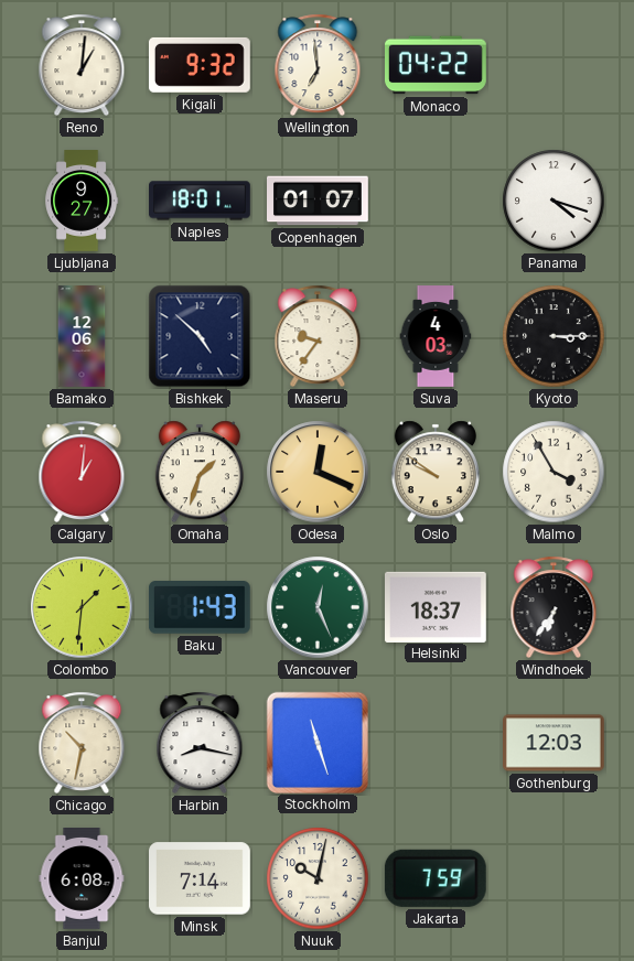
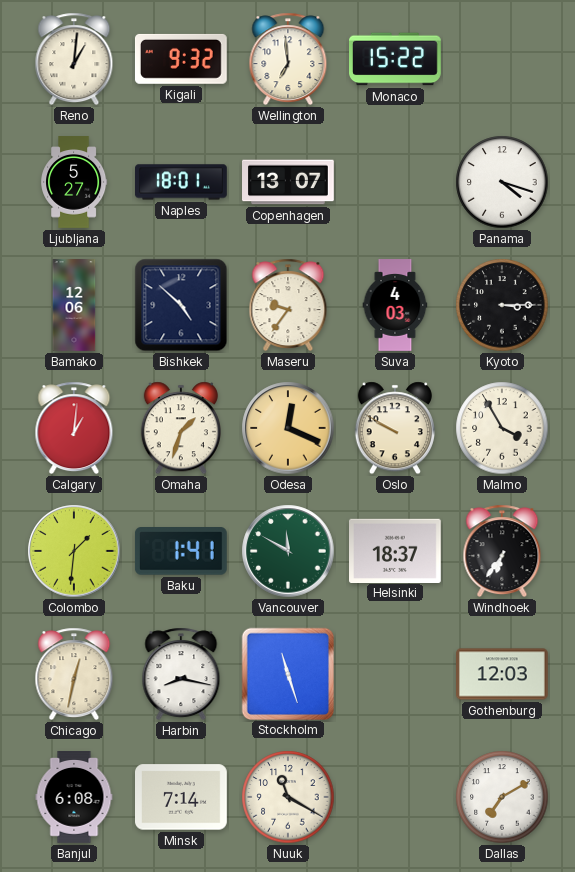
Monaco: 04:22 -> 15:22
Ljubljana: 9:27 -> 5:27
Copenhagen: 01:07 -> 13:07
Oslo: 9:51 -> 9:50
Baku: 1:43 -> 1:41
Vancouver: 12:26 -> 11:50
Chicago: 10:32 -> 12:32
Nuuk: 10:02 -> 11:20
Jakarta: 7:59 -> none
Dallas: none -> 7:10
